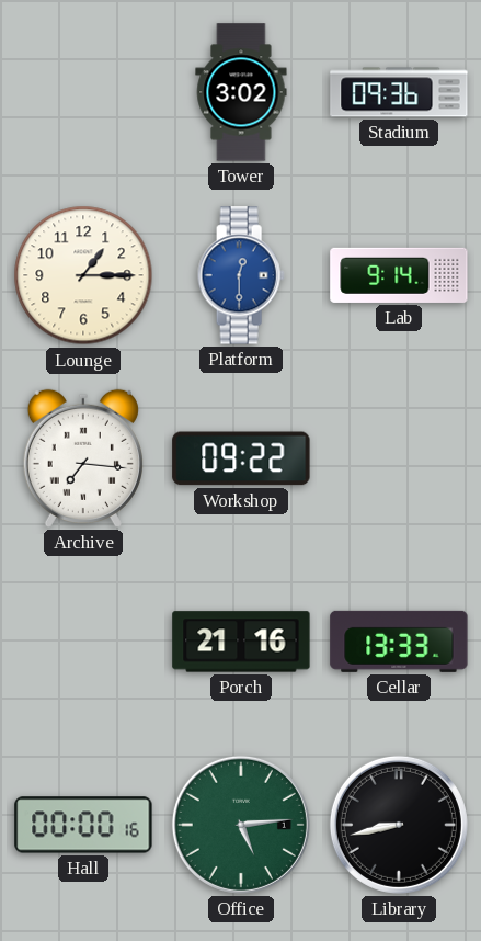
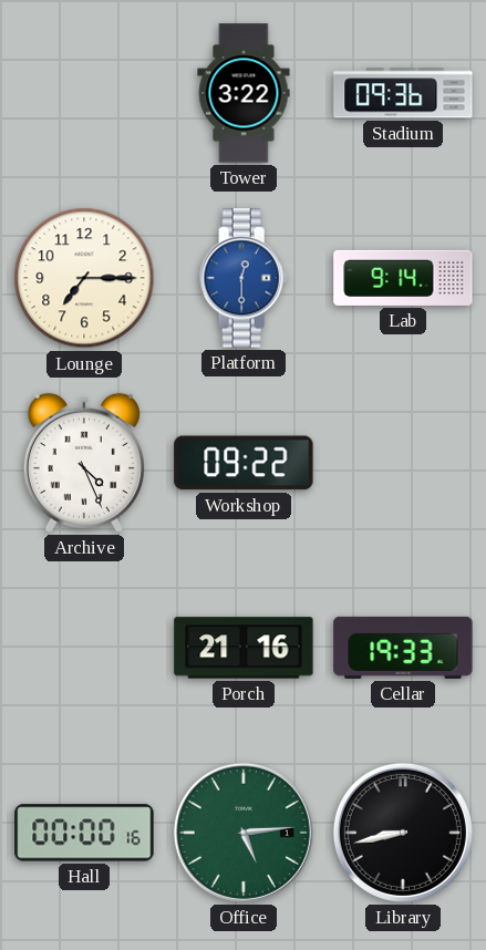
Tower: 3:02 -> 3:22
Lounge: 1:15 -> 7:15
Archive: 7:16 -> 4:26
Cellar: 13:33 -> 19:33
